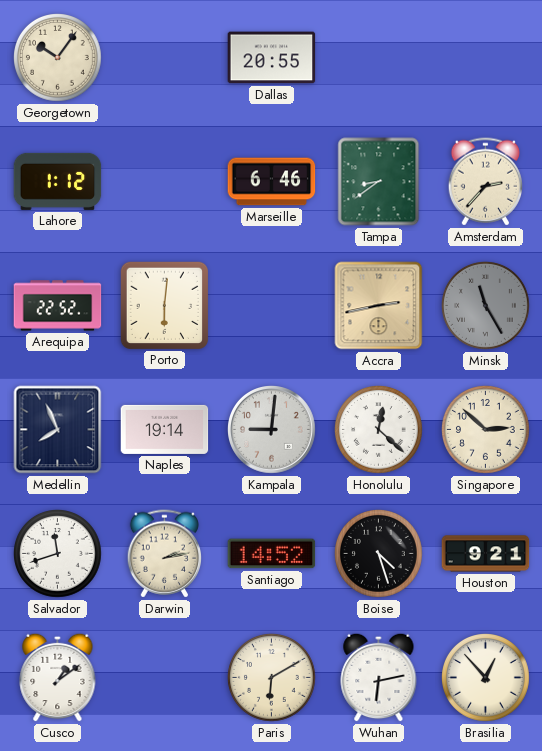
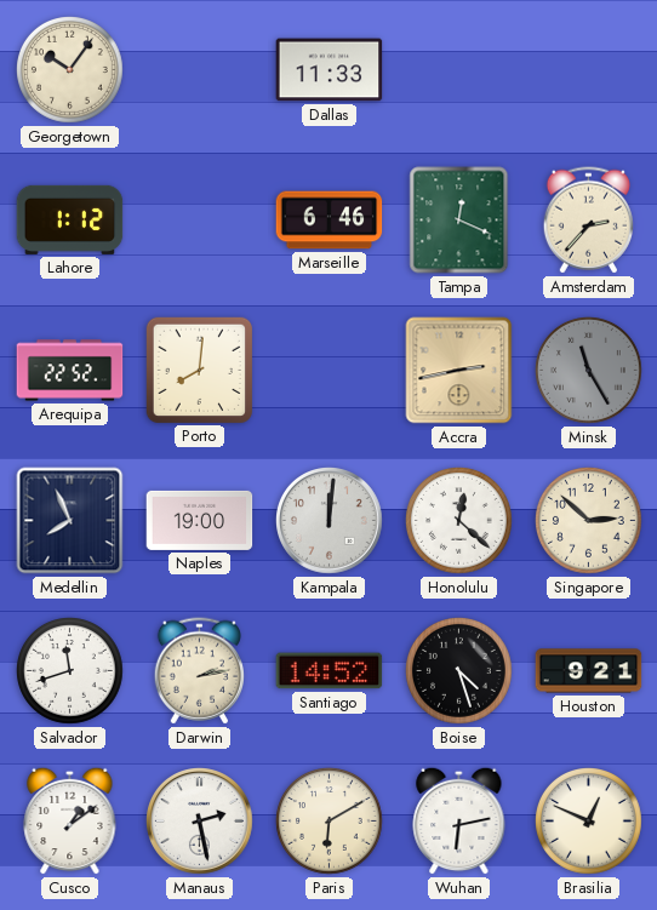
Dallas: 20:55 -> 11:33
Tampa: 8:39 -> 12:19
Porto: 6:01 -> 8:01
Naples: 19:14 -> 19:00
Kampala: 9:01 -> 12:01
Manaus: none -> 2:28
Brasilia: 12:53 -> 12:49
